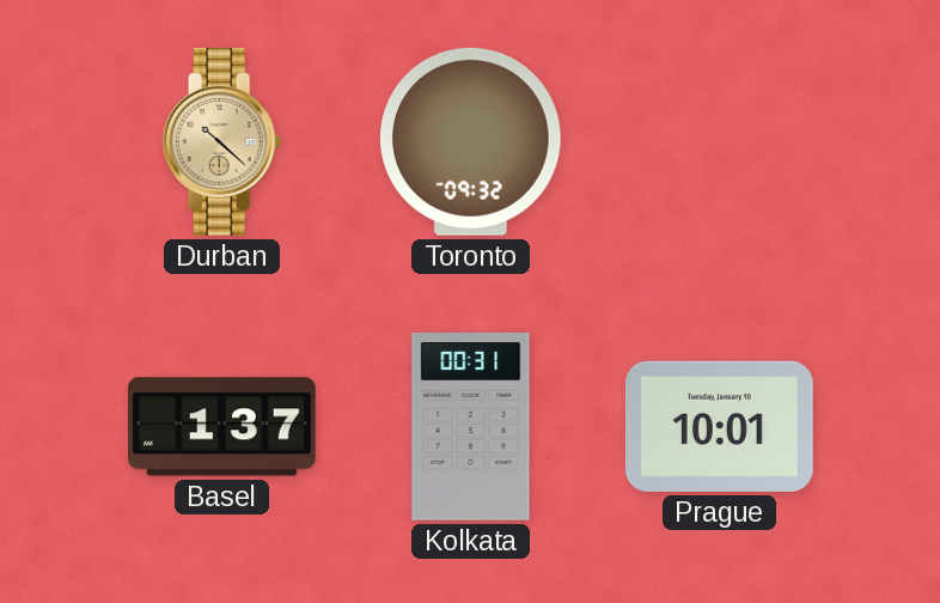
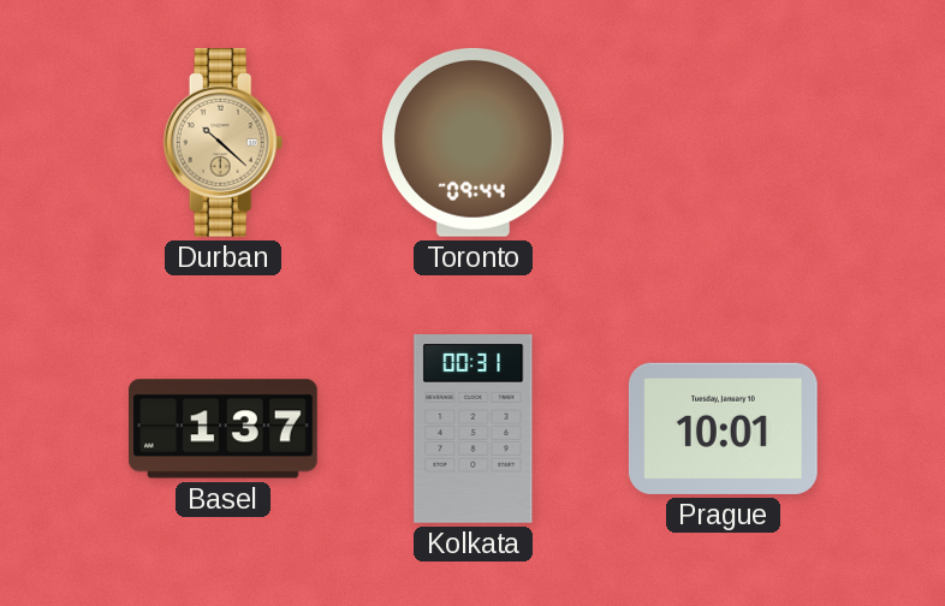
Toronto: 09:32 -> 09:44
